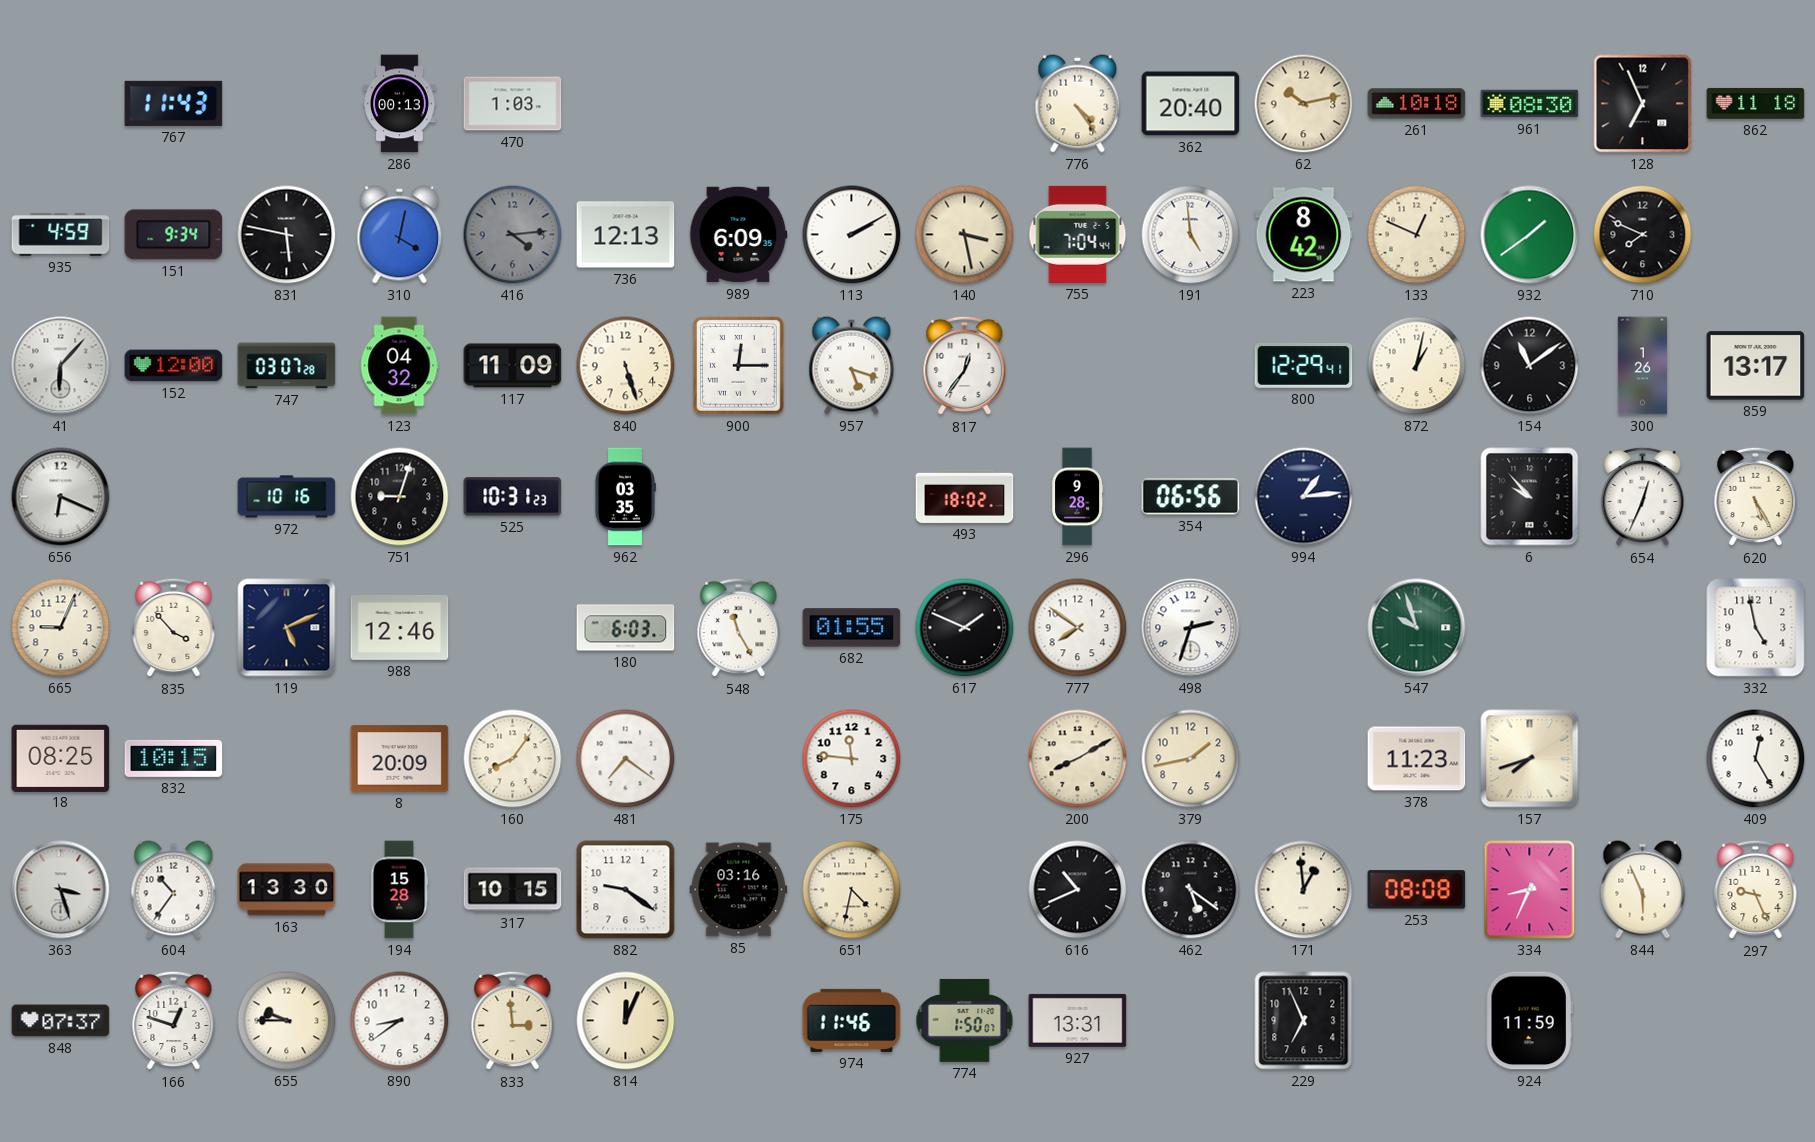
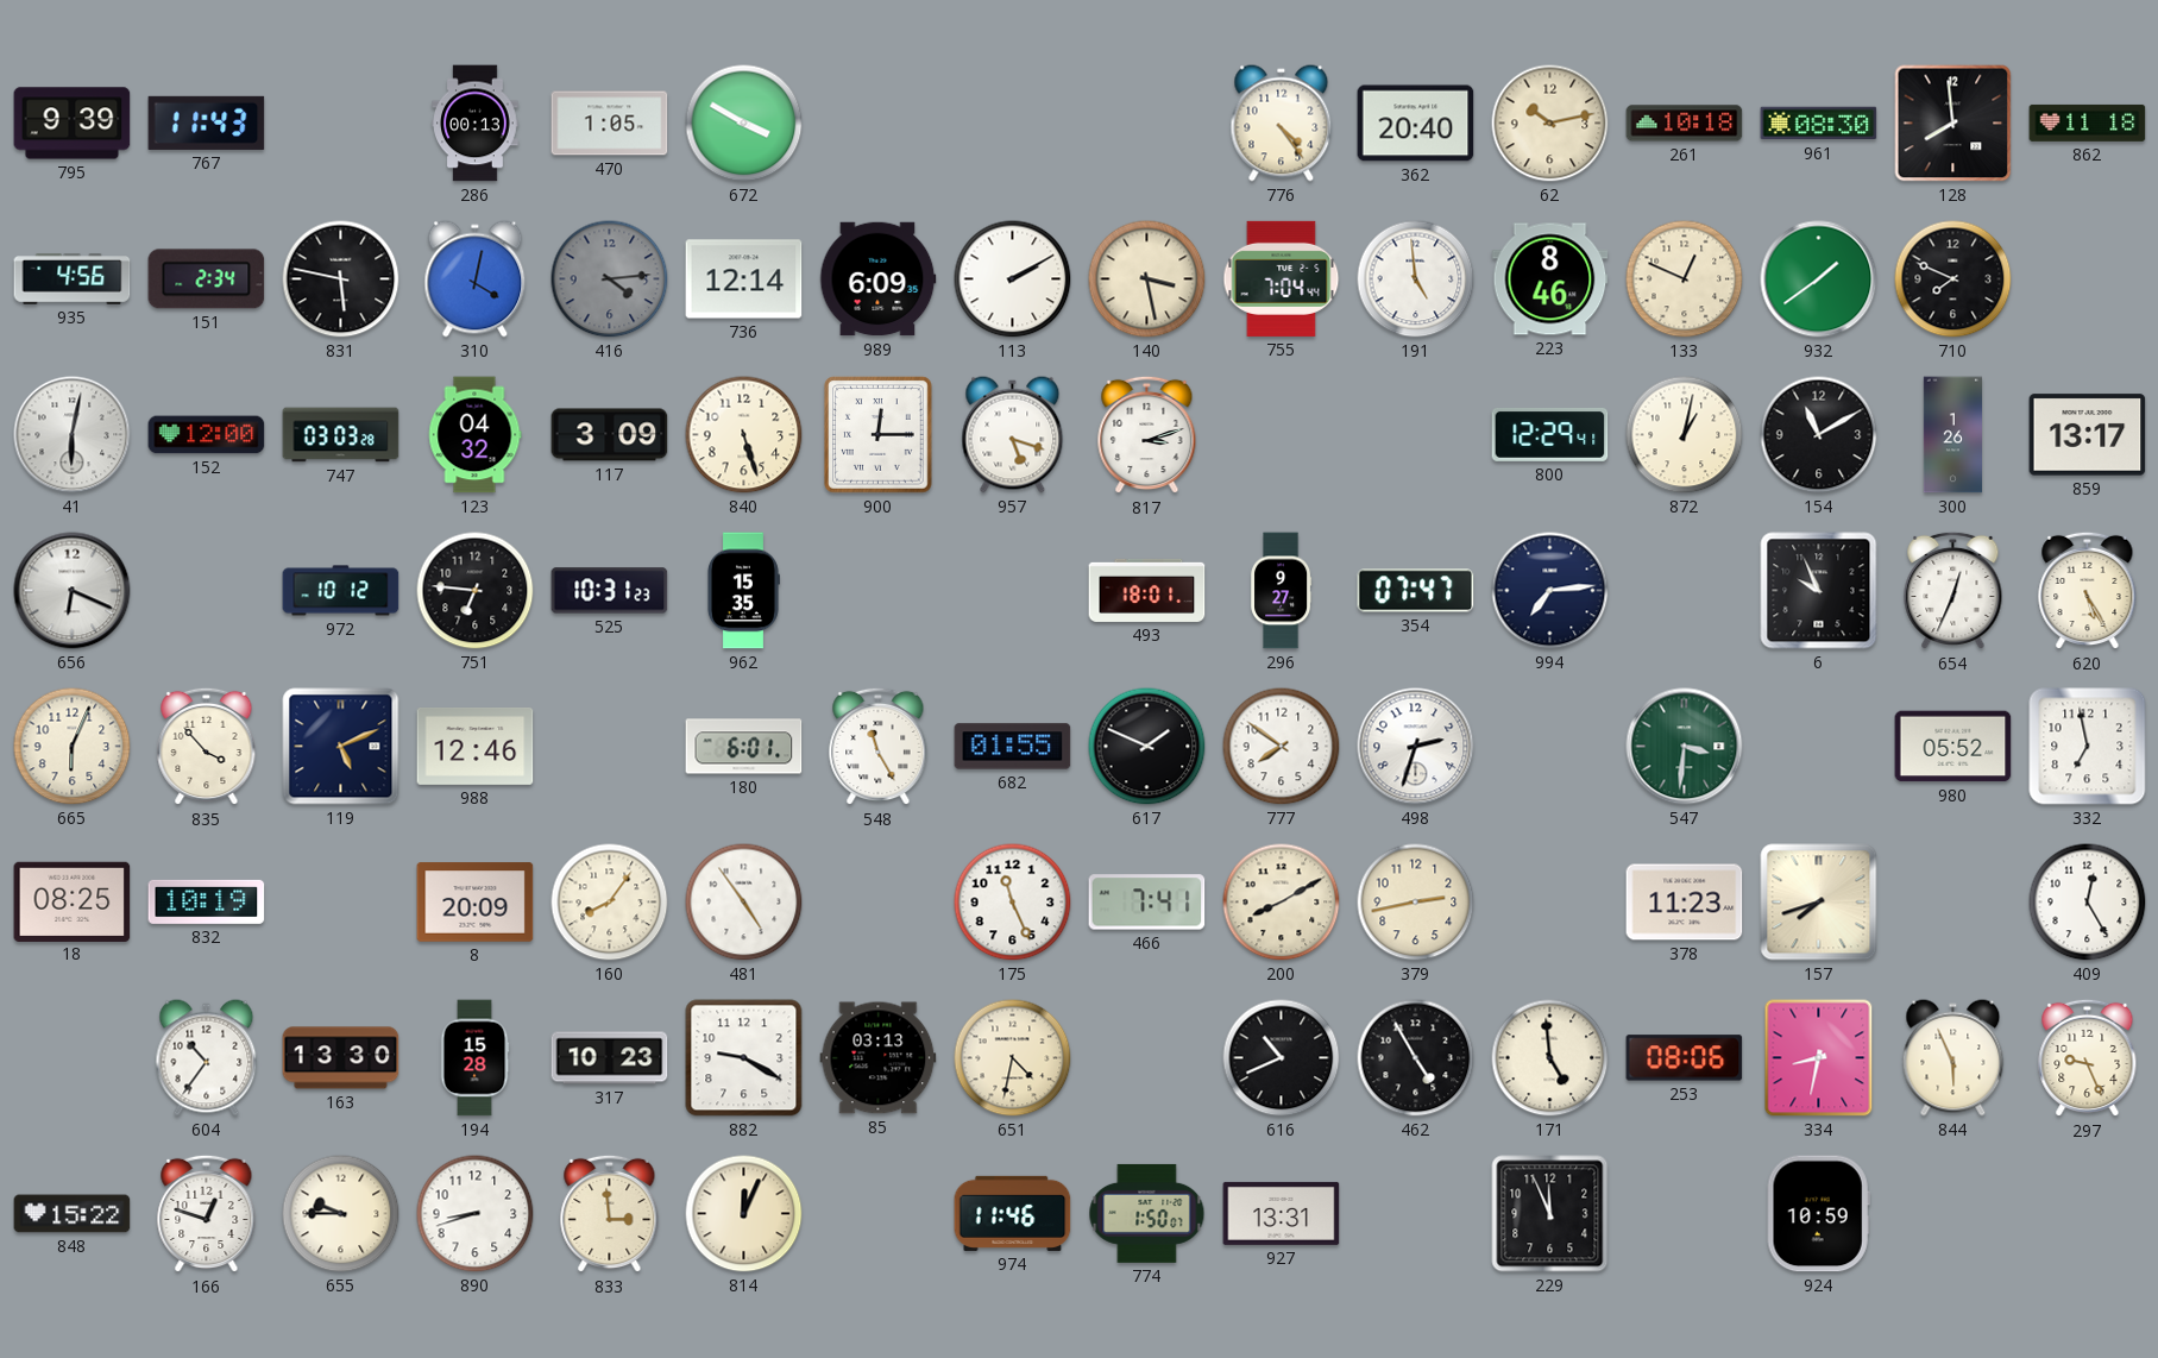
795: none -> 9:39
470: 1:03 -> 1:05
672: none -> 3:50
128: 6:56 -> 7:59
935: 4:59 -> 4:56
151: 9:34 -> 2:34
736: 12:13 -> 12:14
223: 8:42 -> 8:46
41: 6:07 -> 6:02
747: 03:07 -> 03:03
117: 11:09 -> 3:09
817: 12:36 -> 3:12
154: 11:09 -> 11:10
972: 10:16 -> 10:12
751: 9:03 -> 6:46
962: 03:35 -> 15:35
493: 18:02 -> 18:01
296: 9:28 -> 9:27
354: 06:56 -> 07:47
994: 1:14 -> 7:14
6: 9:53 -> 9:56
665: 9:04 -> 6:04
180: 6:03 -> 6:01
547: 9:57 -> 3:31
980: none -> 05:52
332: 4:58 -> 6:58
832: 10:15 -> 10:19
481: 7:21 -> 4:54
175: 11:46 -> 11:26
466: none -> 7:41
379: 1:43 -> 2:43
363: 3:27 -> none
317: 10:15 -> 10:23
882: 9:21 -> 9:20
85: 03:16 -> 03:13
462: 5:21 -> 4:55
171: 12:59 -> 4:59
253: 08:08 -> 08:06
334: 8:34 -> 8:32
848: 07:37 -> 15:22
890: 8:39 -> 8:42
229: 6:56 -> 11:56
924: 11:59 -> 10:59
